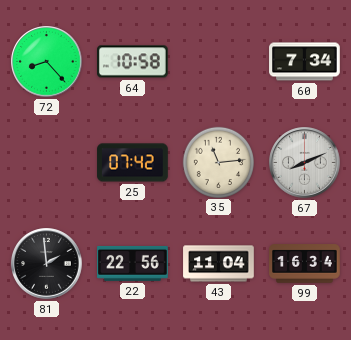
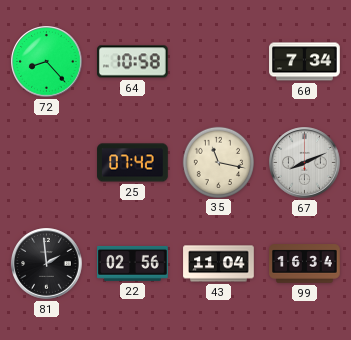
35: 11:14 -> 11:17
22: 22:56 -> 02:56
